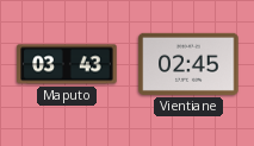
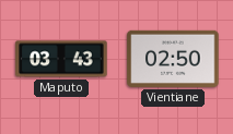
Vientiane: 02:45 -> 02:50
